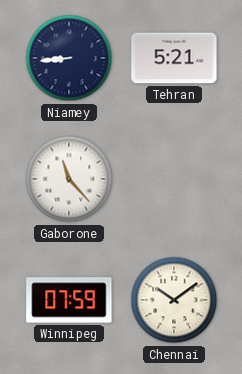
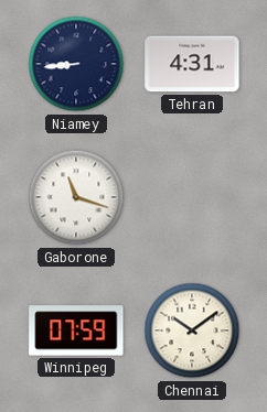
Tehran: 5:21 -> 4:31
Gaborone: 11:23 -> 11:18
